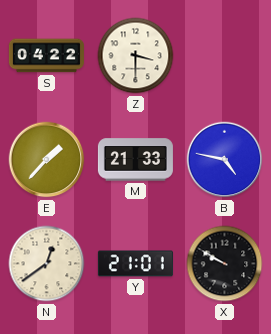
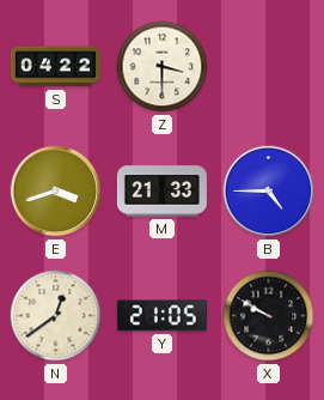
E: 1:37 -> 3:42
B: 4:47 -> 4:45
Y: 21:01 -> 21:05
